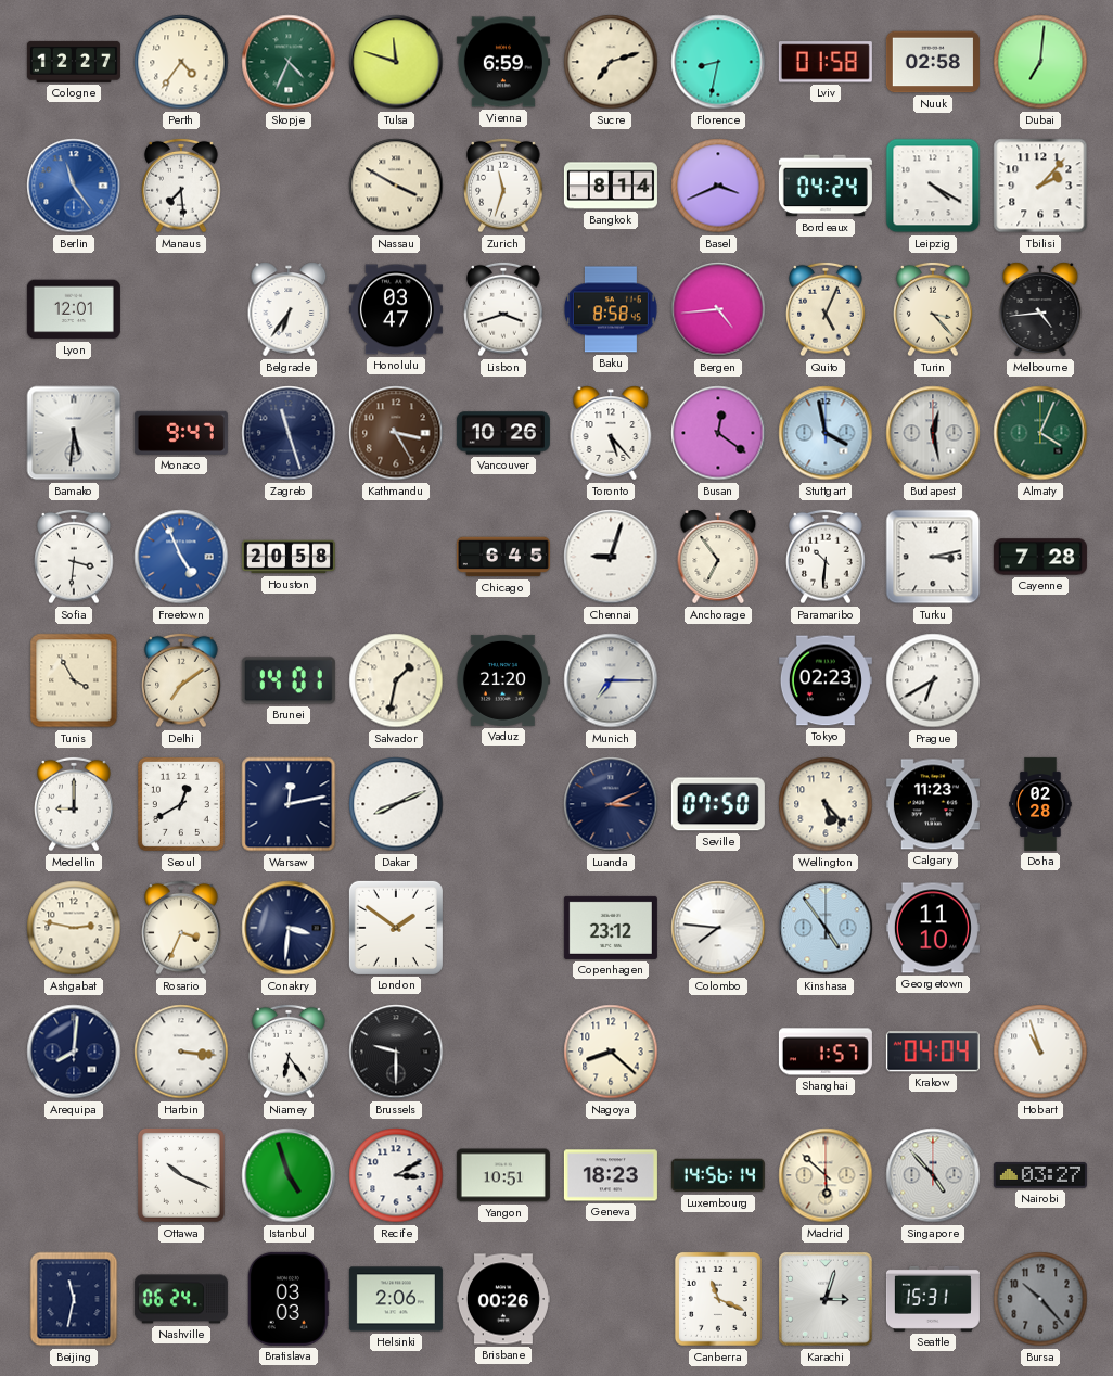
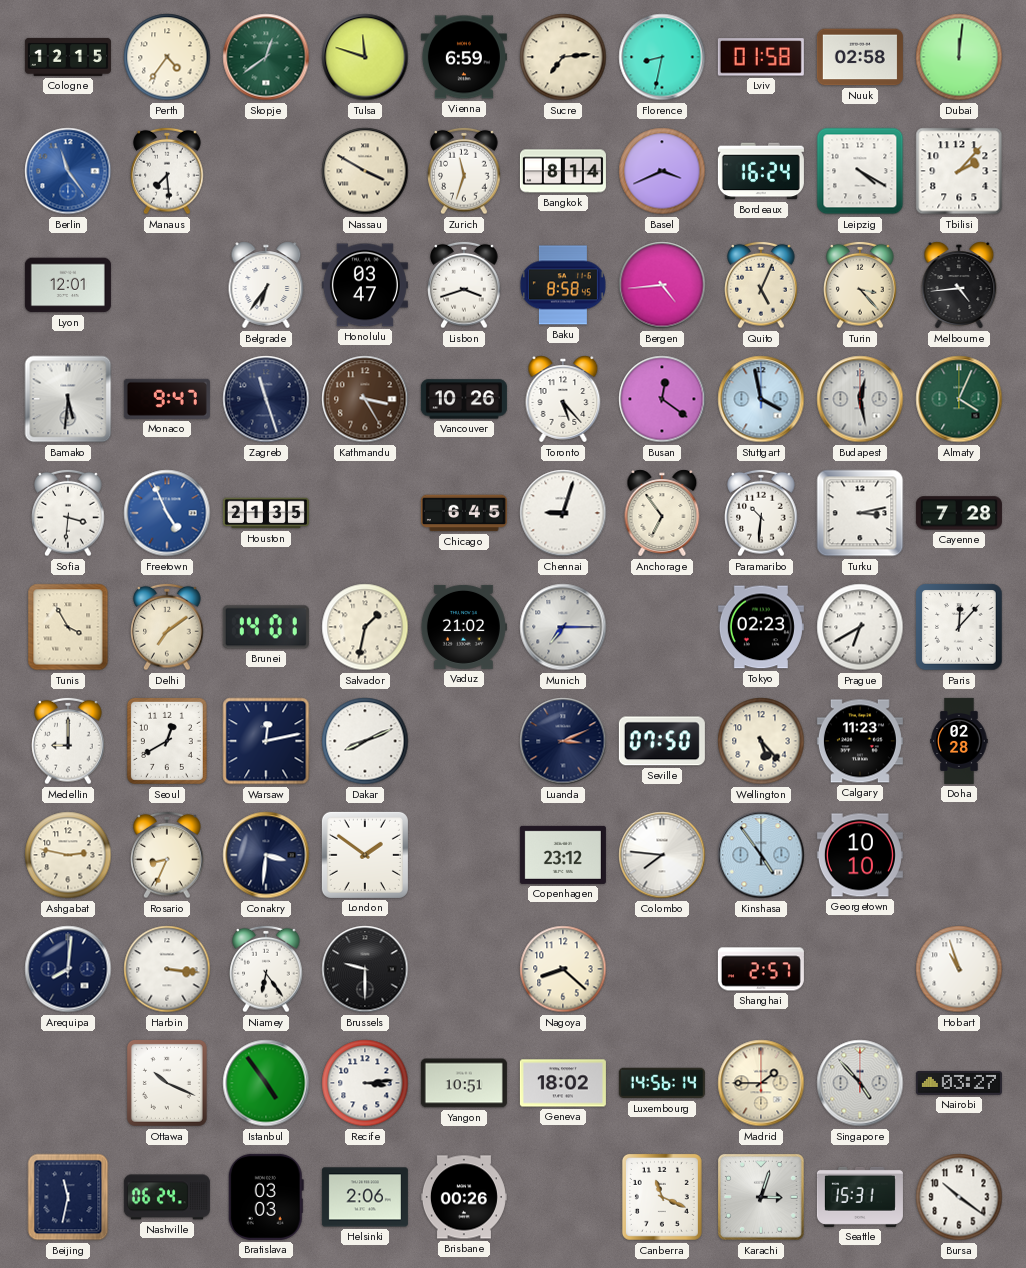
Cologne: 12:27 -> 12:15
Skopje: 4:34 -> 12:39
Sucre: 7:12 -> 7:14
Dubai: 7:01 -> 12:01
Bordeaux: 04:24 -> 16:24
Houston: 20:58 -> 21:35
Vaduz: 21:20 -> 21:02
Paris: none -> 12:07
Rosario: 3:34 -> 8:34
Georgetown: 11:10 -> 10:10
Shanghai: 1:57 -> 2:57
Krakow: 04:04 -> none
Istanbul: 4:57 -> 4:54
Recife: 3:10 -> 3:14
Geneva: 18:23 -> 18:02
Madrid: 5:52 -> 1:45
Bursa: 10:23 -> 10:21
Bursa dial: grey -> white
